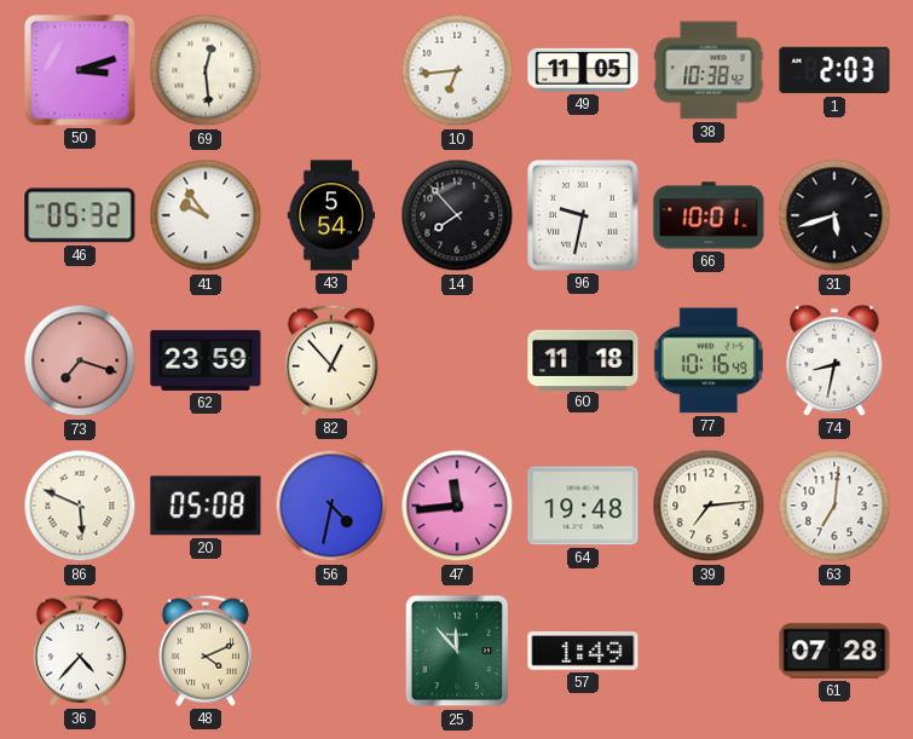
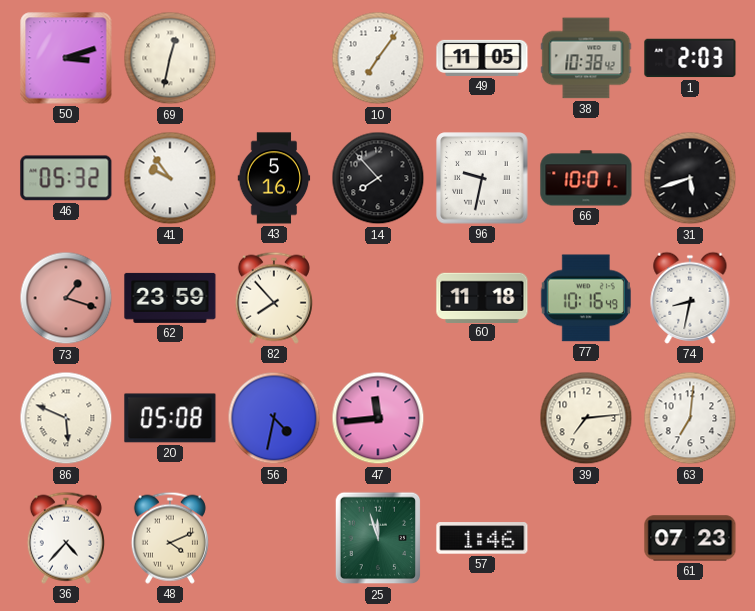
69: 12:29 -> 12:32
10: 6:44 -> 7:06
43: 5:54 -> 5:16
73: 7:18 -> 1:18
82: 12:53 -> 7:53
64: 19:48 -> none
25: 11:53 -> 11:57
57: 1:49 -> 1:46
61: 07:28 -> 07:23
